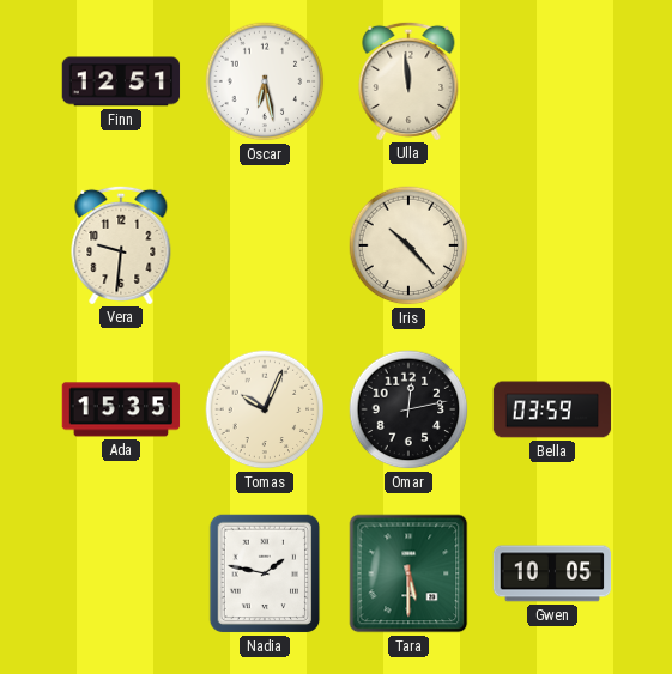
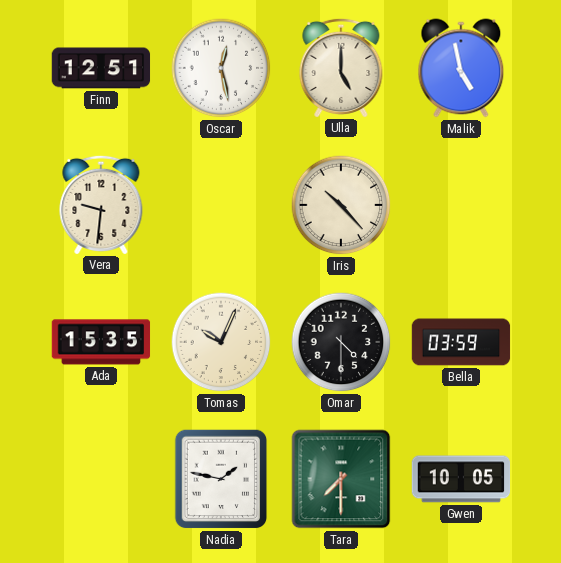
Oscar: 6:28 -> 12:28
Ulla: 11:59 -> 5:00
Malik: none -> 4:58
Omar: 12:13 -> 4:30
Tara: 5:30 -> 7:30
